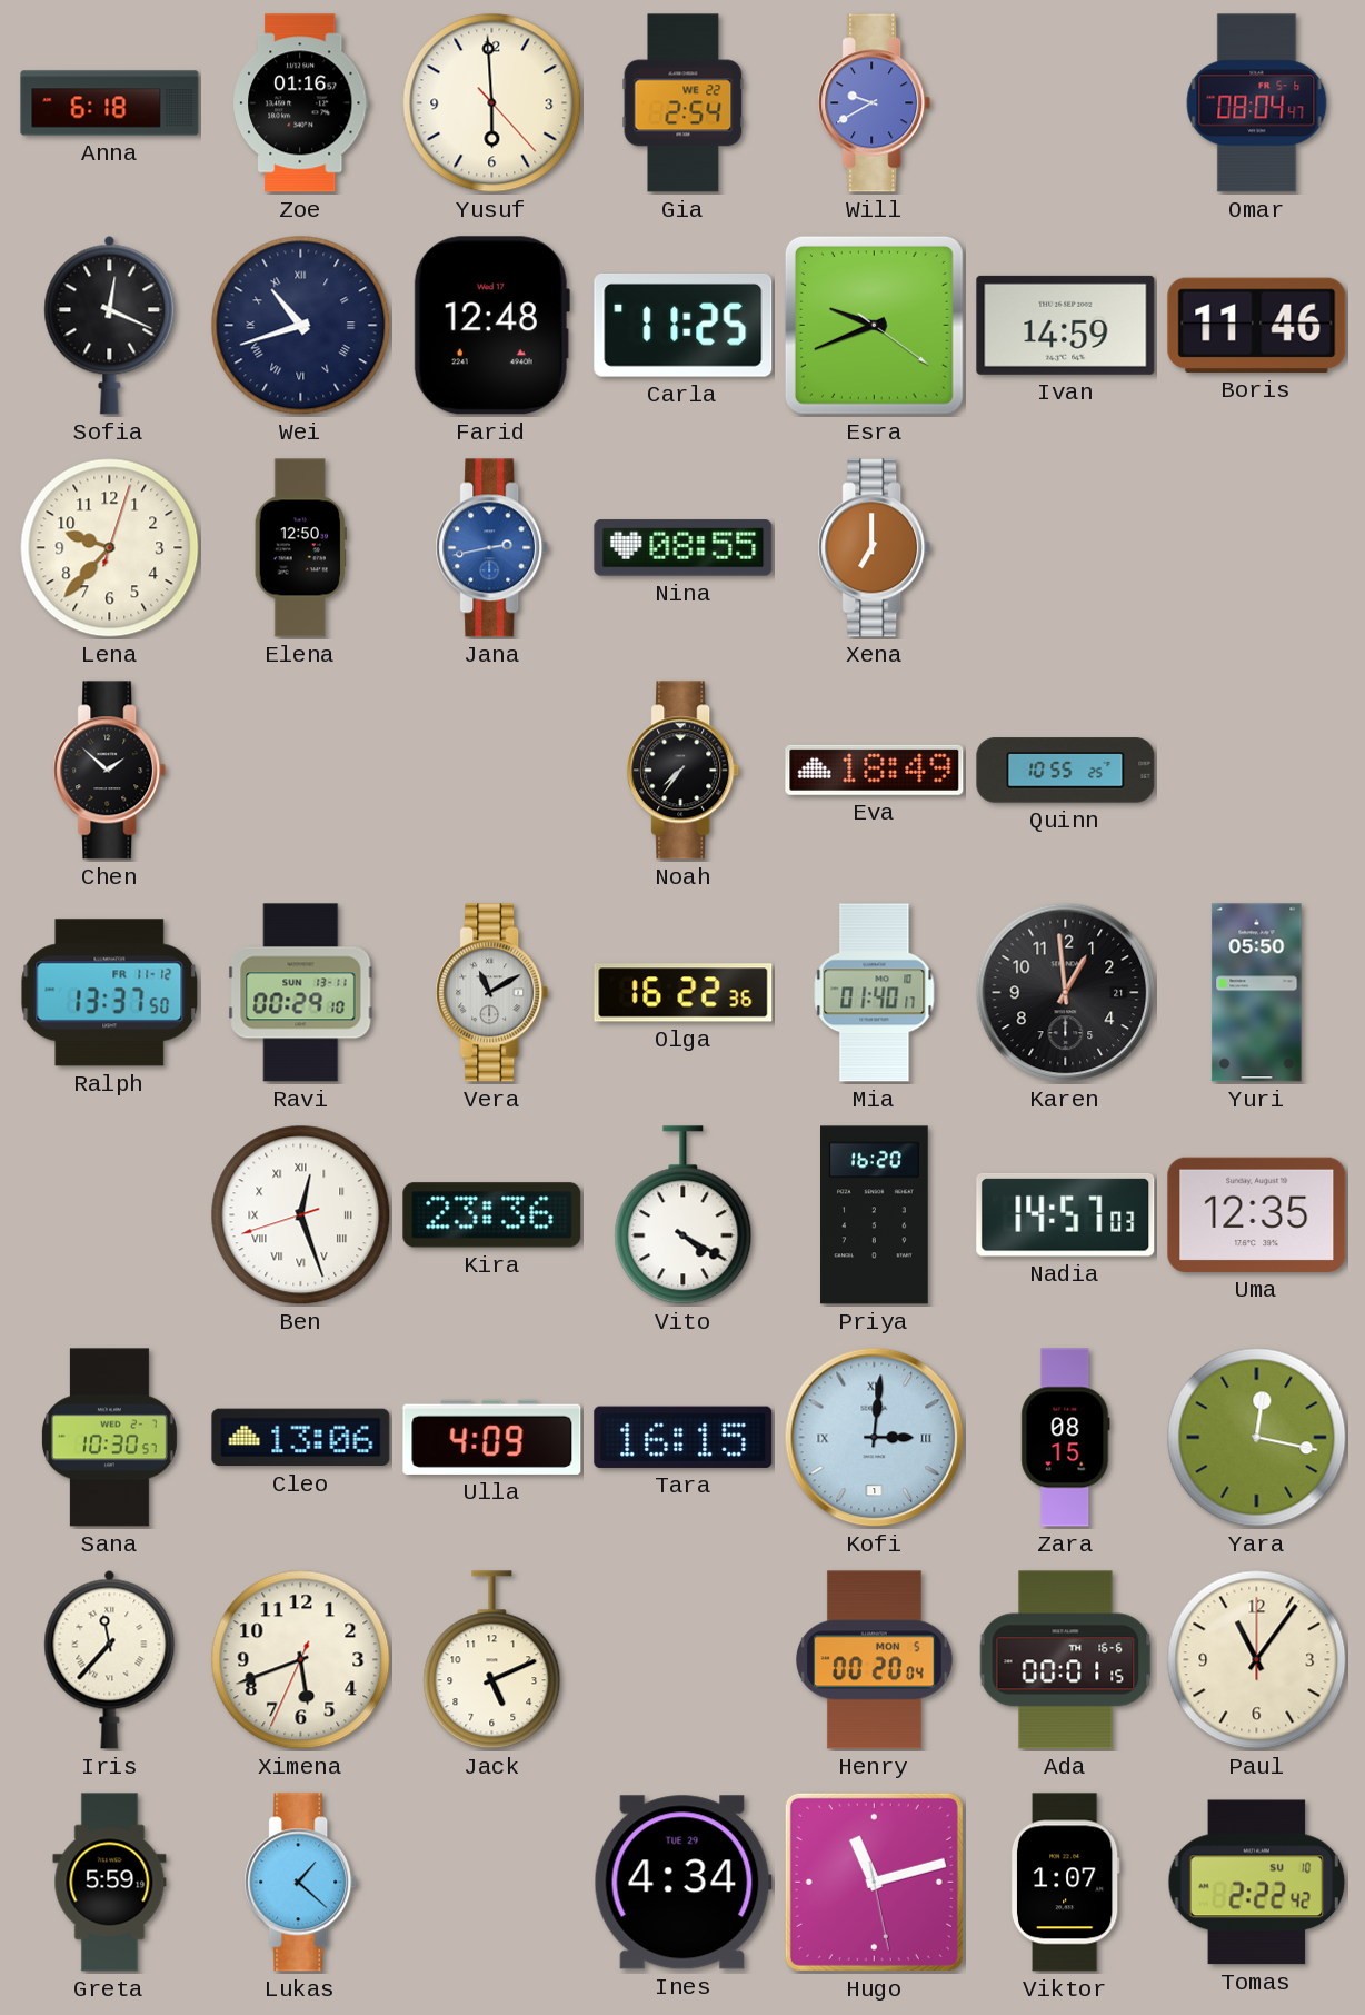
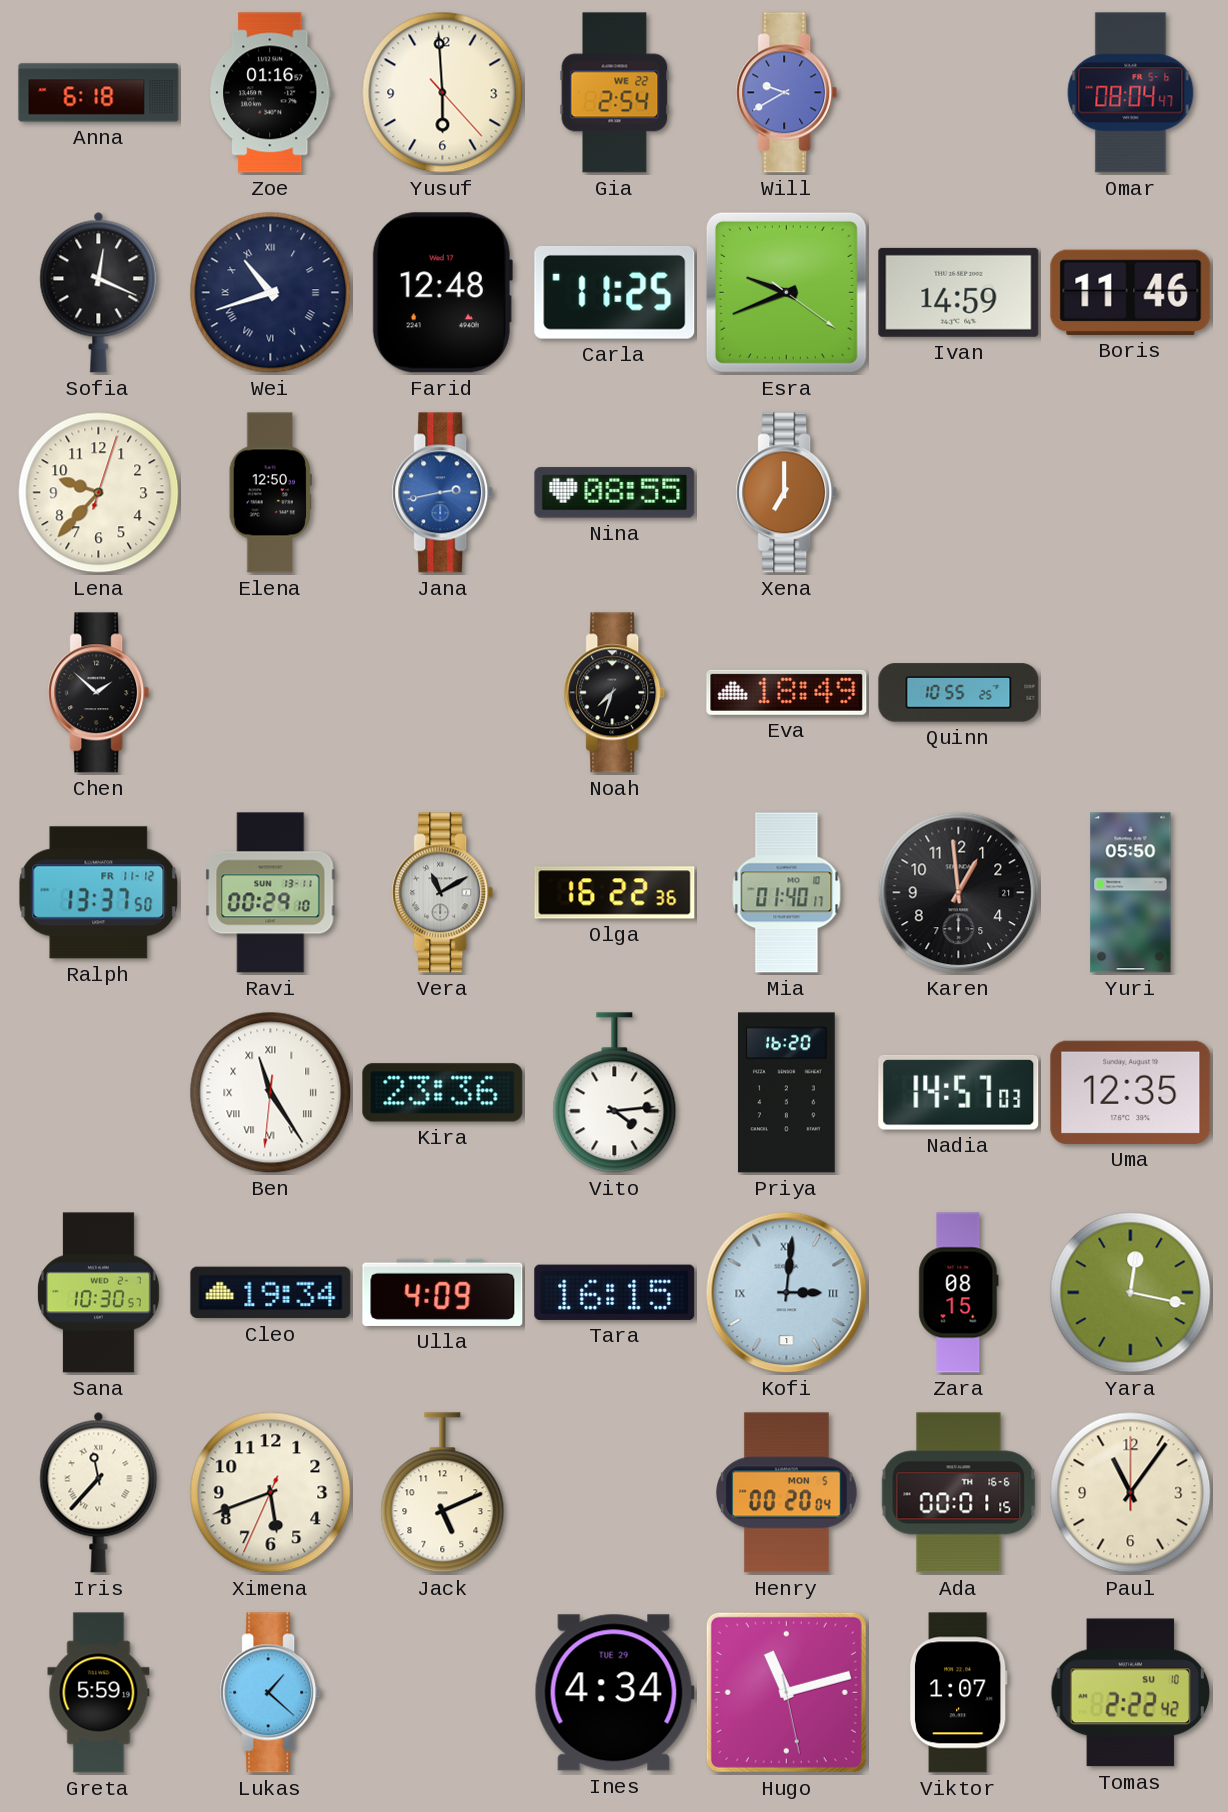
Noah: 7:36 -> 7:33
Ben: 12:26 -> 11:24
Vito: 4:20 -> 4:14
Cleo: 13:06 -> 19:34
